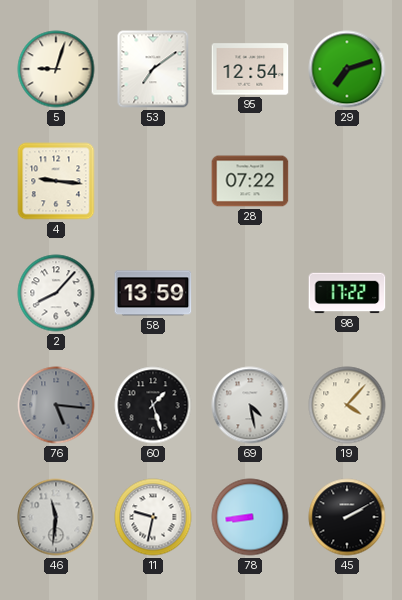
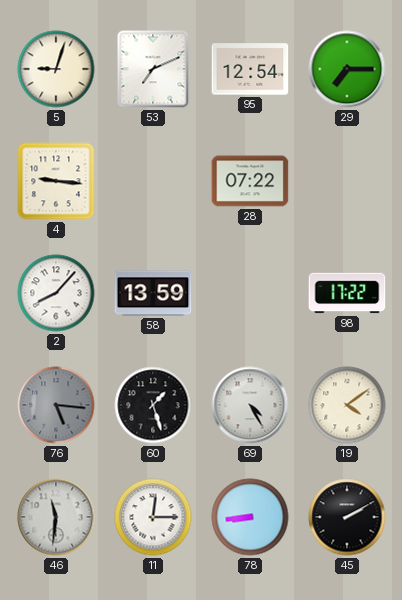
53: 7:09 -> 7:11
29: 7:12 -> 7:15
69: 4:28 -> 4:25
19: 4:07 -> 4:09
11: 9:32 -> 12:15
